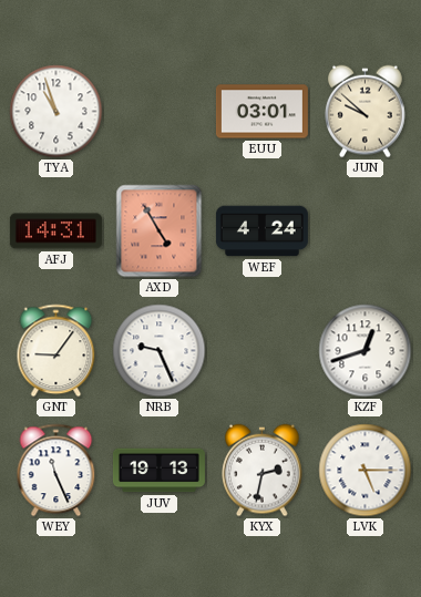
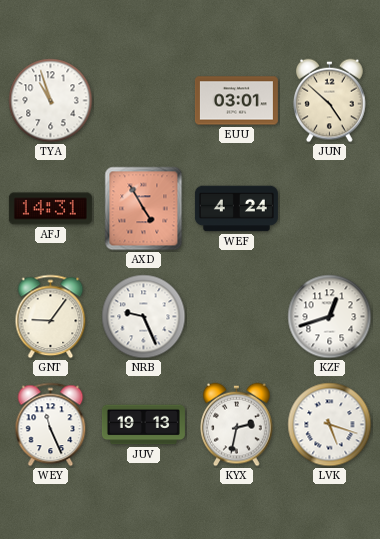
JUN: 9:52 -> 4:52
LVK: 5:15 -> 5:18
